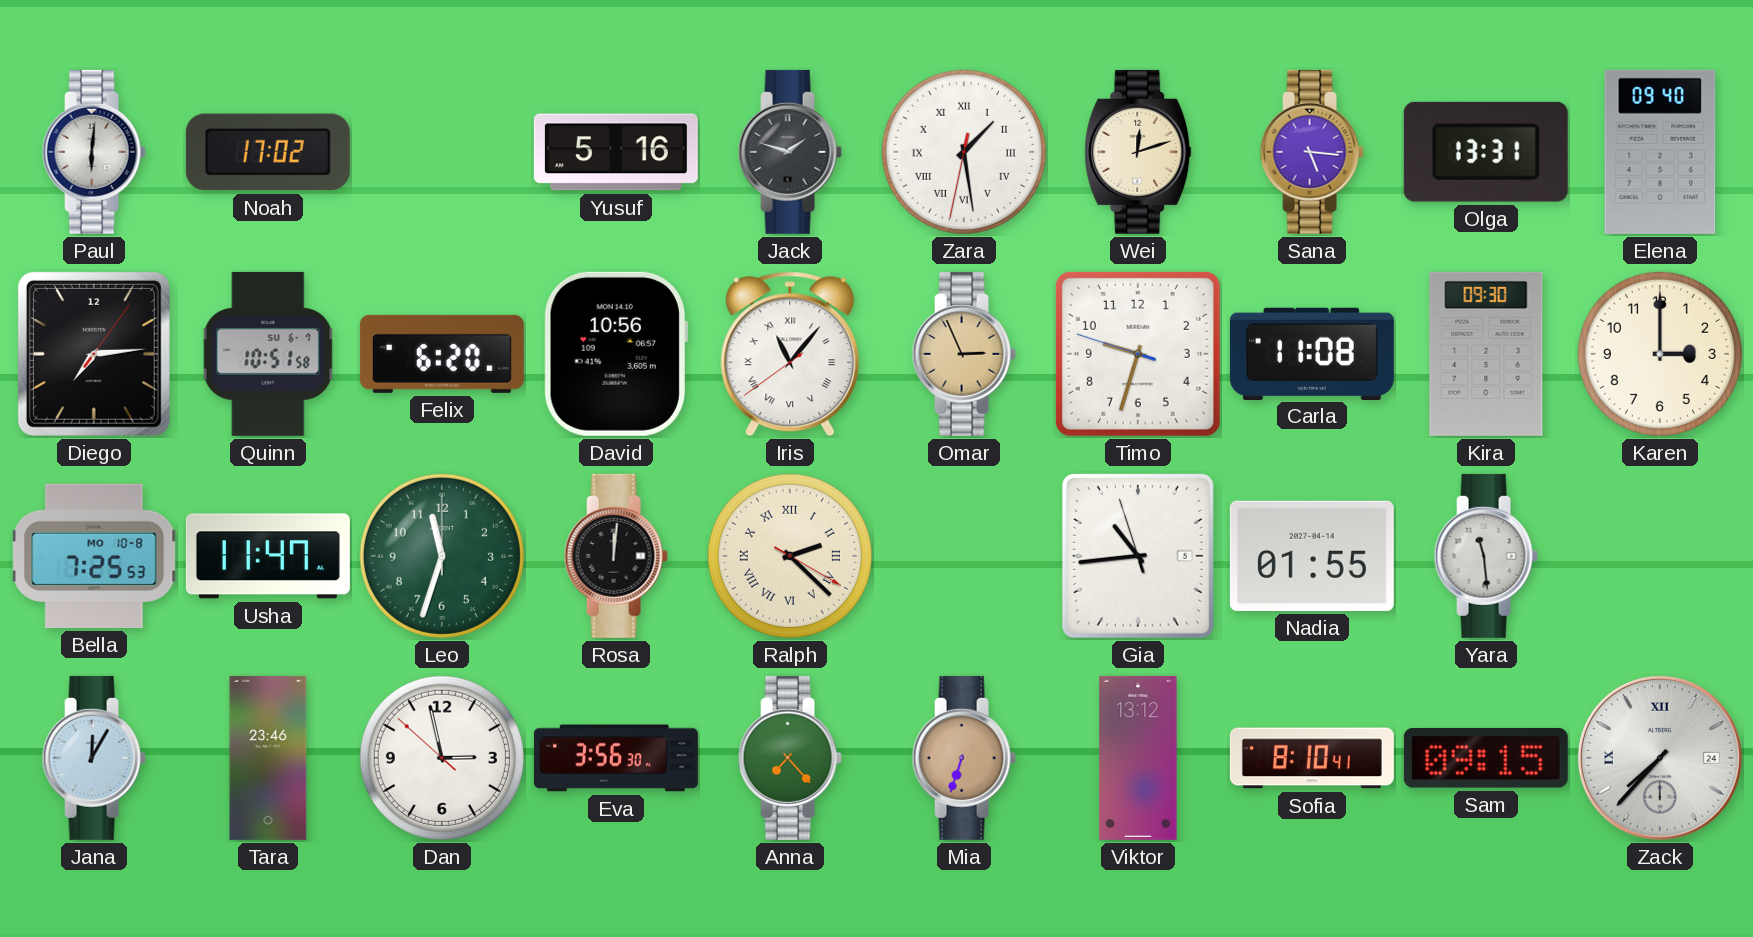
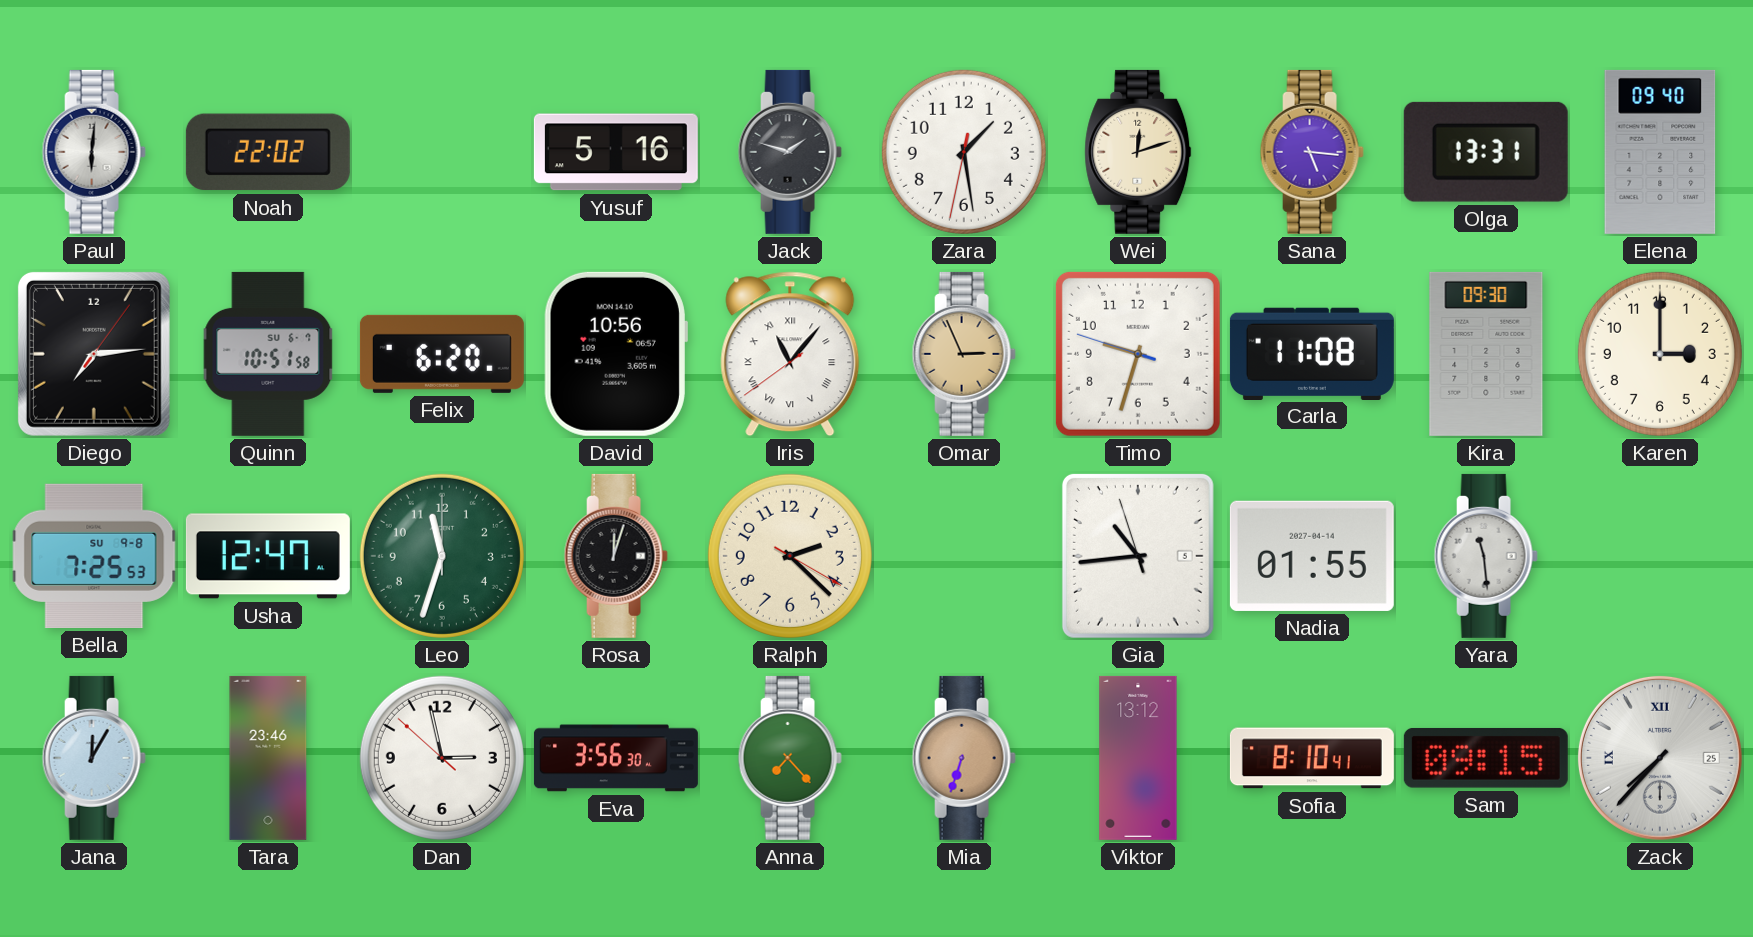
Noah: 17:02 -> 22:02
Zara numerals: Roman -> Arabic
Bella date: MO 10-8 -> SU 9-8
Usha: 11:47 -> 12:47
Rosa: 12:01 -> 12:03
Ralph numerals: Roman -> Arabic
Zack date: 24 -> 25
